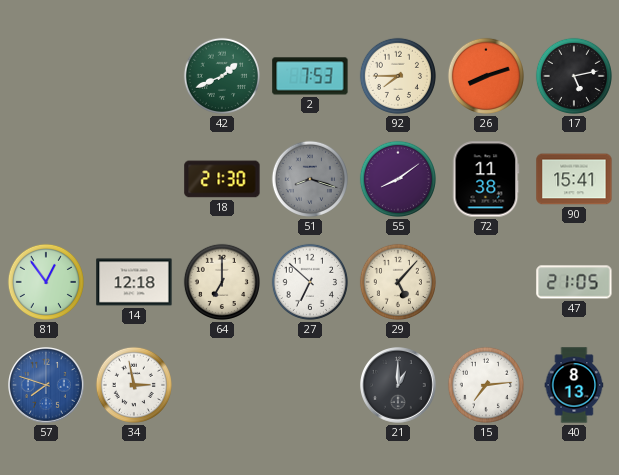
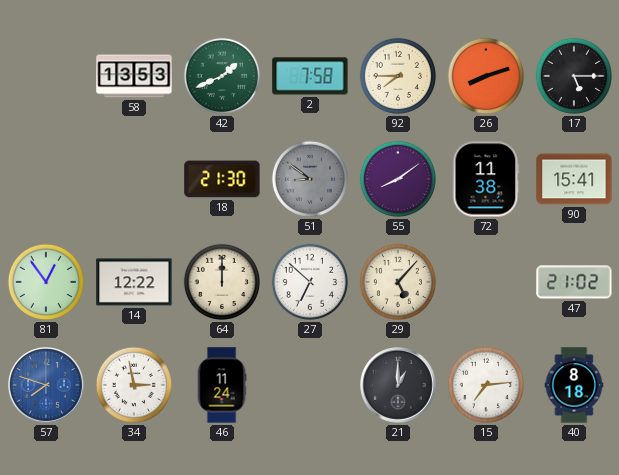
58: none -> 13:53
2: 7:53 -> 7:58
17: 5:13 -> 5:15
51: 8:18 -> 8:51
14: 12:18 -> 12:22
64: 7:00 -> 12:00
47: 21:05 -> 21:02
46: none -> 11:24
40: 8:13 -> 8:18
